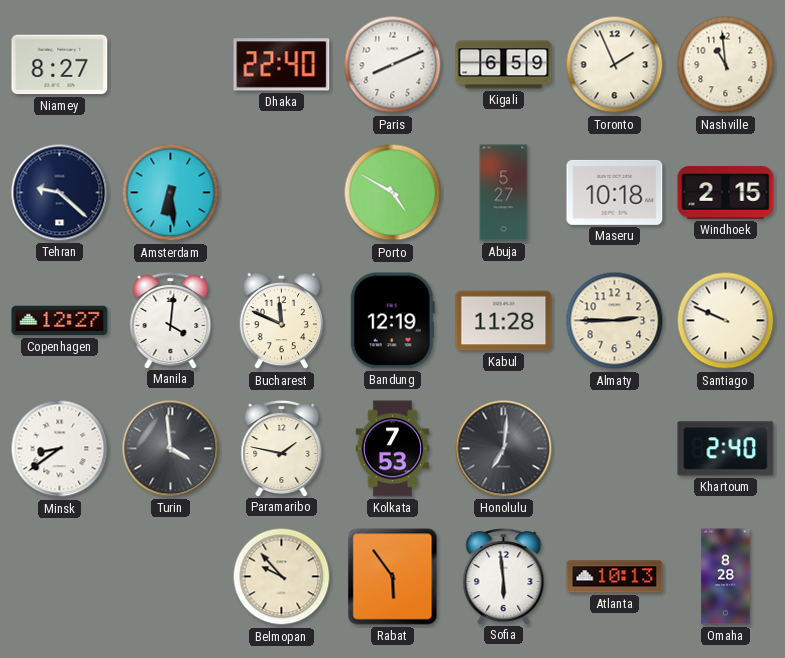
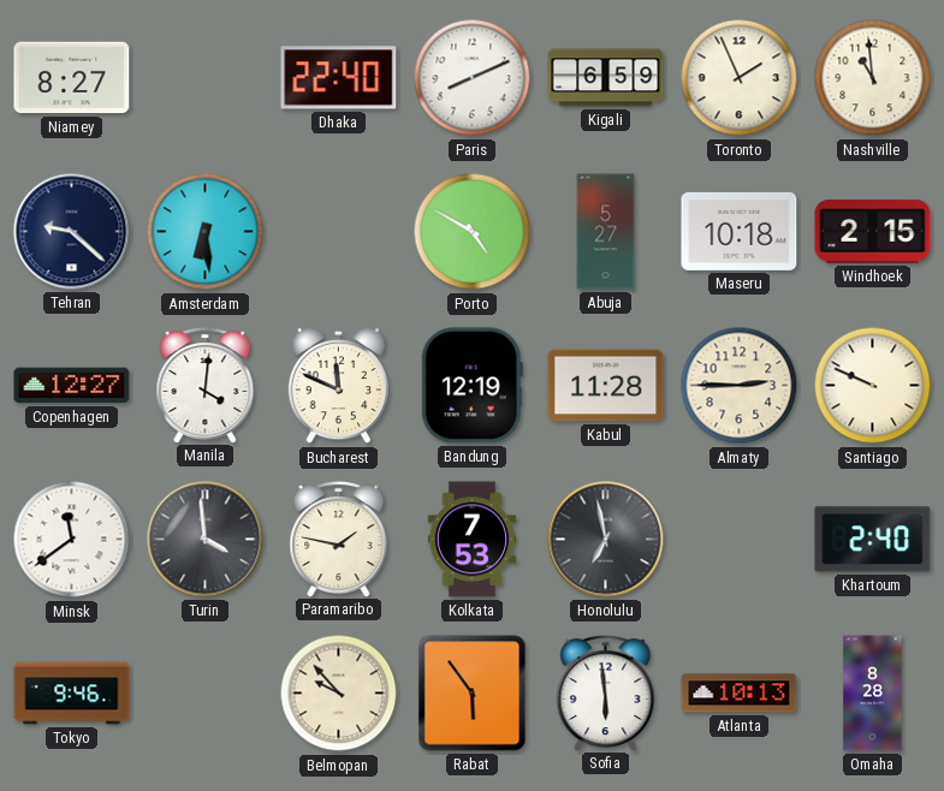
Minsk: 8:39 -> 11:39
Honolulu: 7:01 -> 6:58
Tokyo: none -> 9:46
